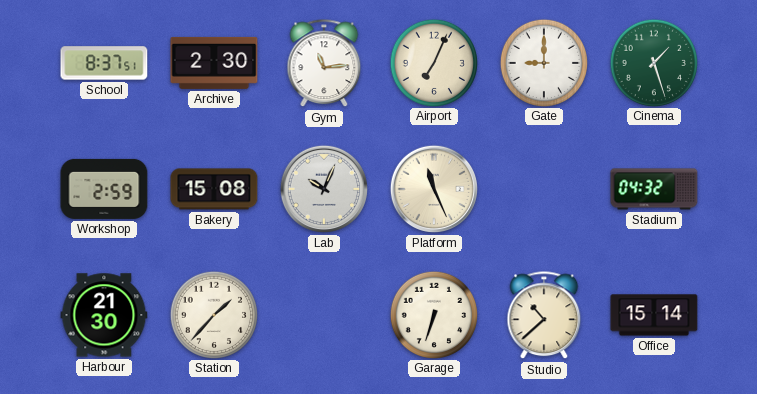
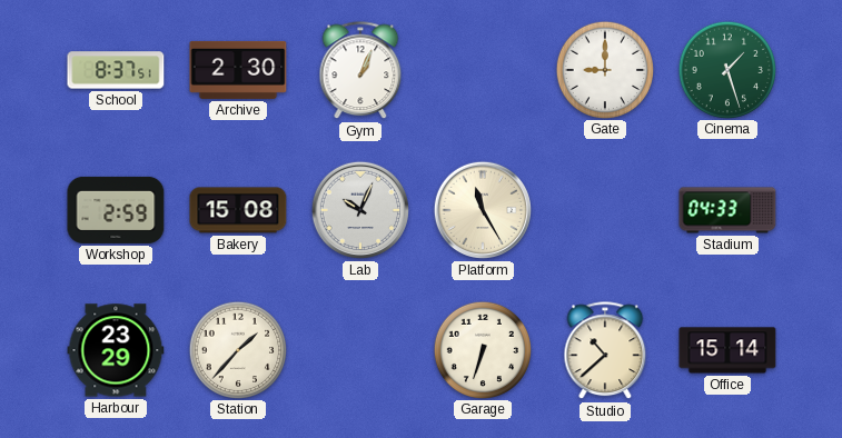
Gym: 11:14 -> 1:04
Airport: 7:04 -> none
Platform: 11:26 -> 11:25
Stadium: 04:32 -> 04:33
Harbour: 21:30 -> 23:29
